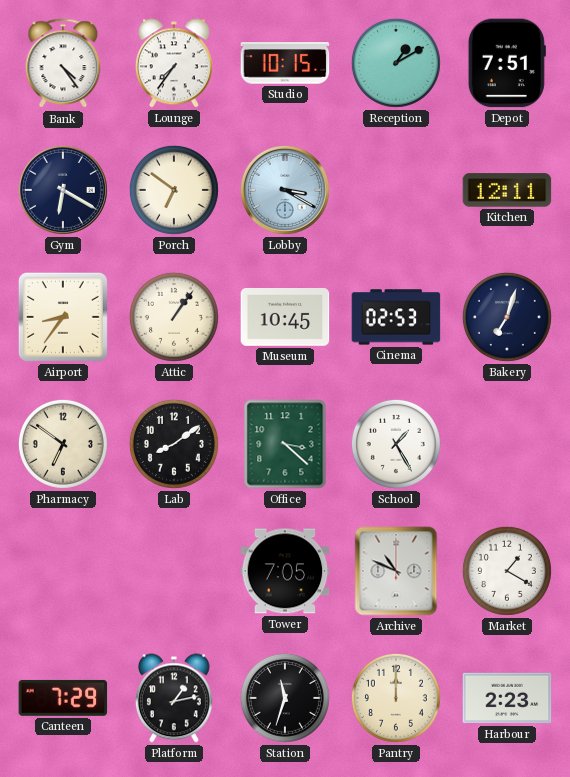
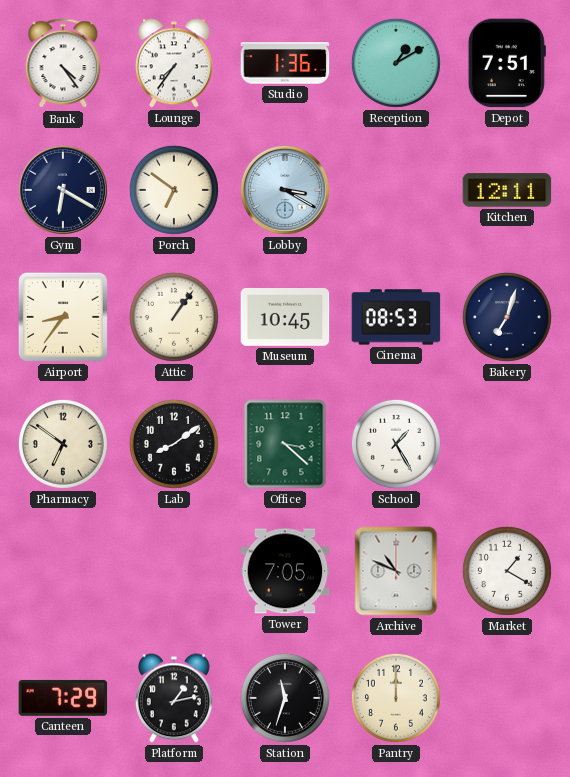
Studio: 10:15 -> 1:36
Cinema: 02:53 -> 08:53
Harbour: 2:23 -> none
